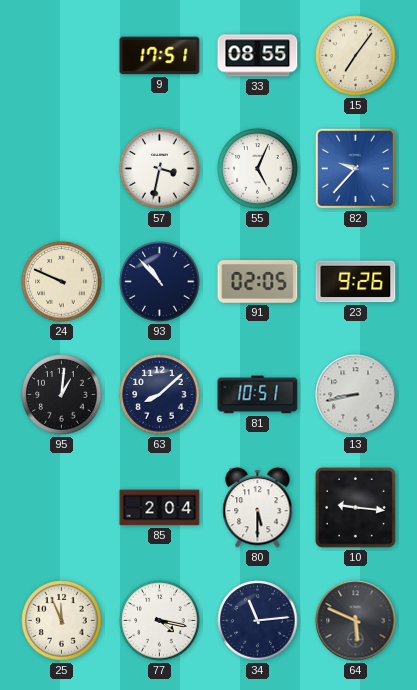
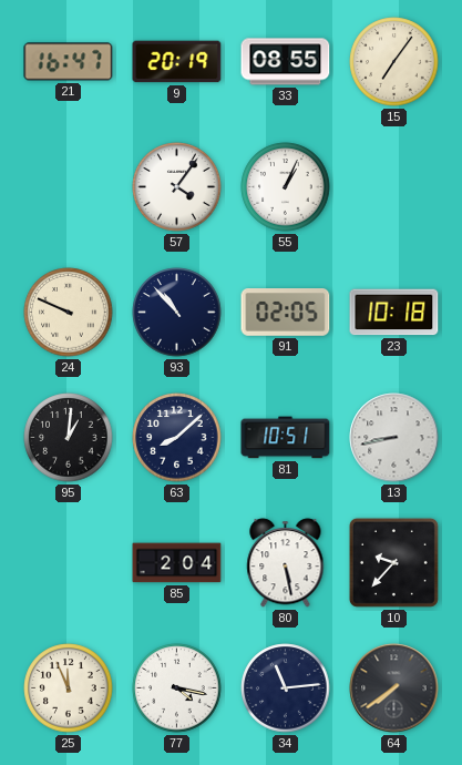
21: none -> 16:47
9: 17:51 -> 20:19
57: 3:32 -> 4:06
55: 5:04 -> 1:04
82: 9:37 -> none
23: 9:26 -> 10:18
80: 5:30 -> 5:28
10: 9:16 -> 9:37
64: 5:49 -> 7:39
